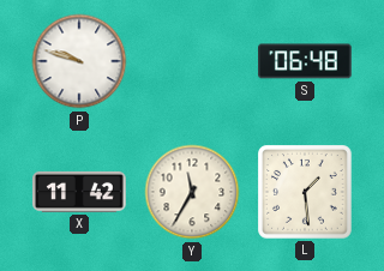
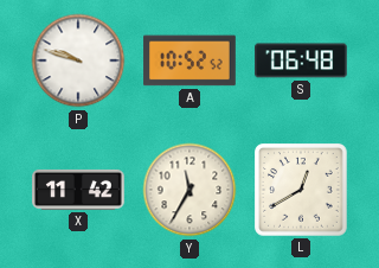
A: none -> 10:52
L: 1:29 -> 12:40
